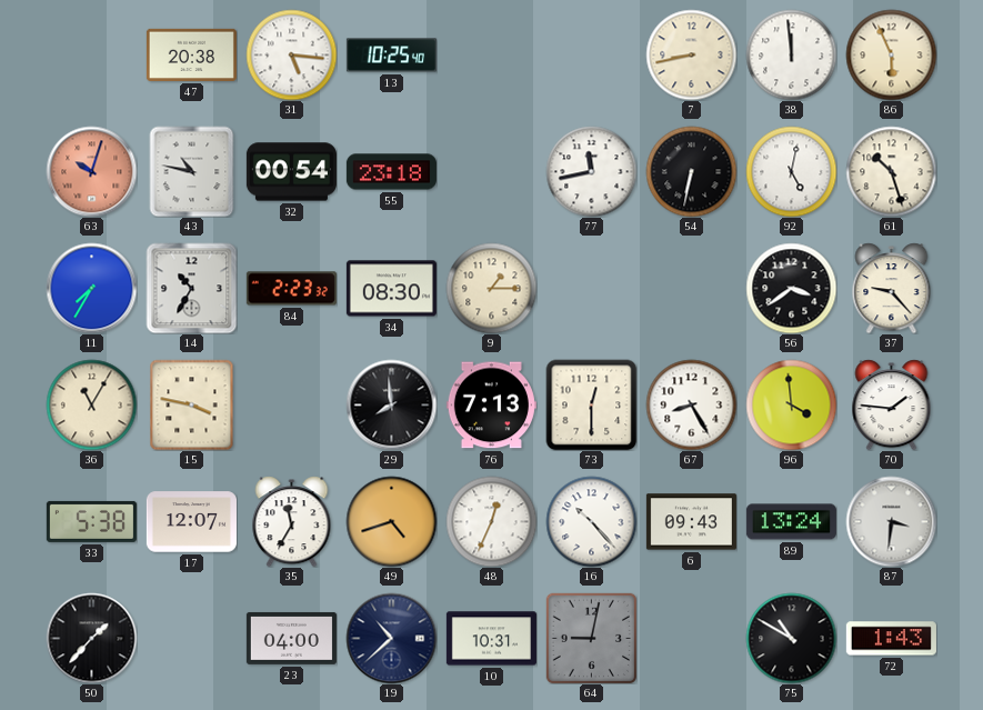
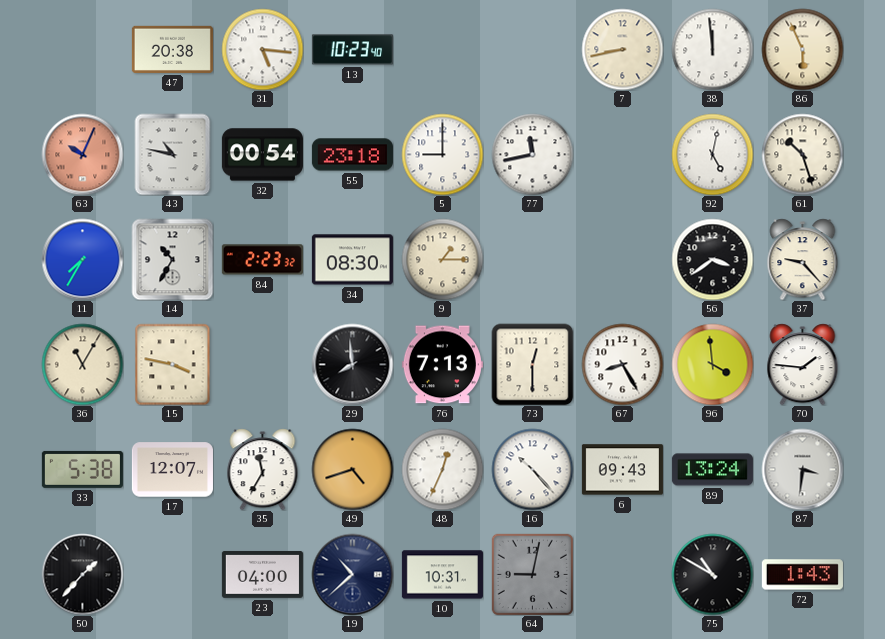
13: 10:25 -> 10:23
63: 10:03 -> 10:04
5: none -> 9:00
54: 6:32 -> none
